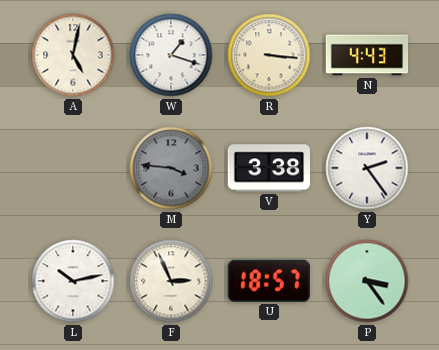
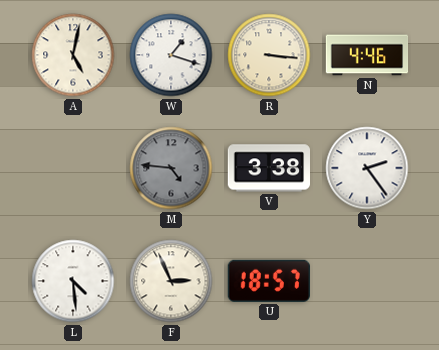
N: 4:43 -> 4:46
M: 3:46 -> 4:46
L: 10:13 -> 4:29
P: 3:24 -> none
